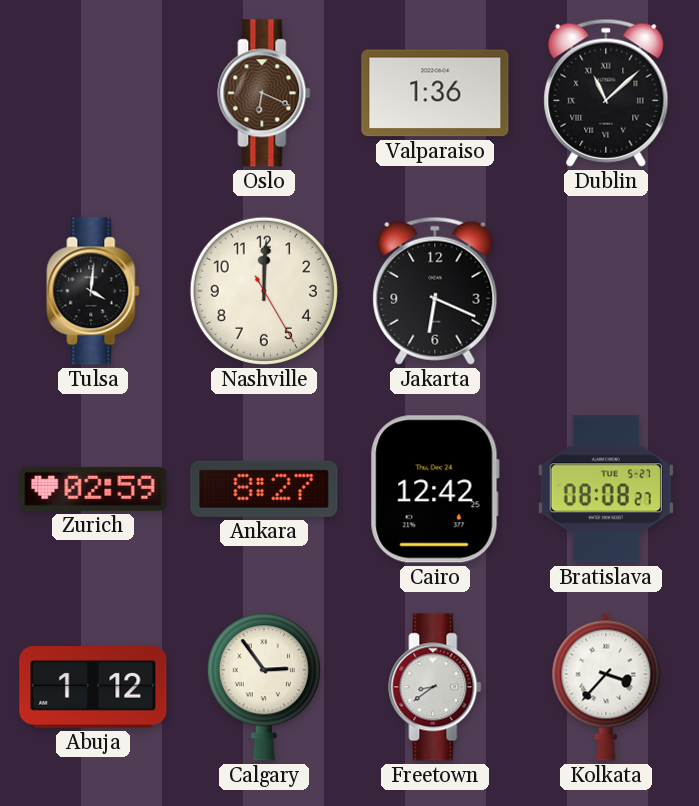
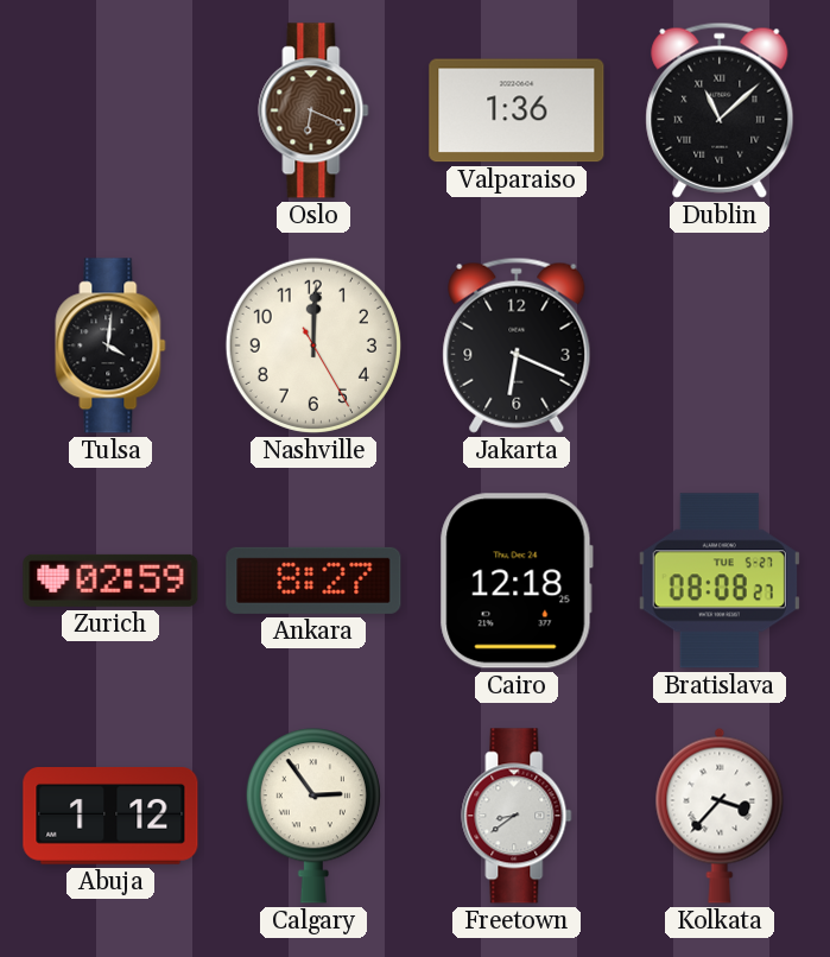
Cairo: 12:42 -> 12:18
